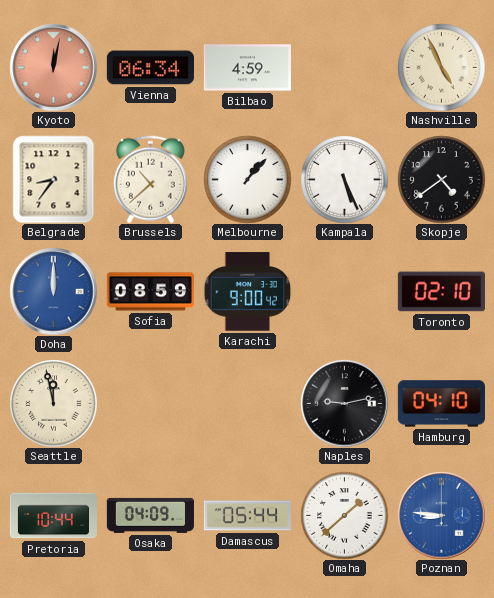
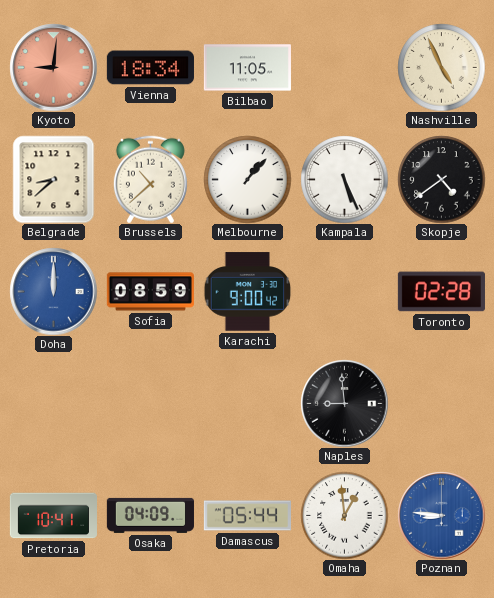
Kyoto: 12:02 -> 9:01
Vienna: 06:34 -> 18:34
Bilbao: 4:59 -> 11:05
Belgrade: 8:36 -> 8:38
Toronto: 02:10 -> 02:28
Seattle: 11:58 -> none
Naples: 9:13 -> 8:59
Hamburg: 04:10 -> none
Pretoria: 10:44 -> 10:41
Omaha: 1:38 -> 12:59
